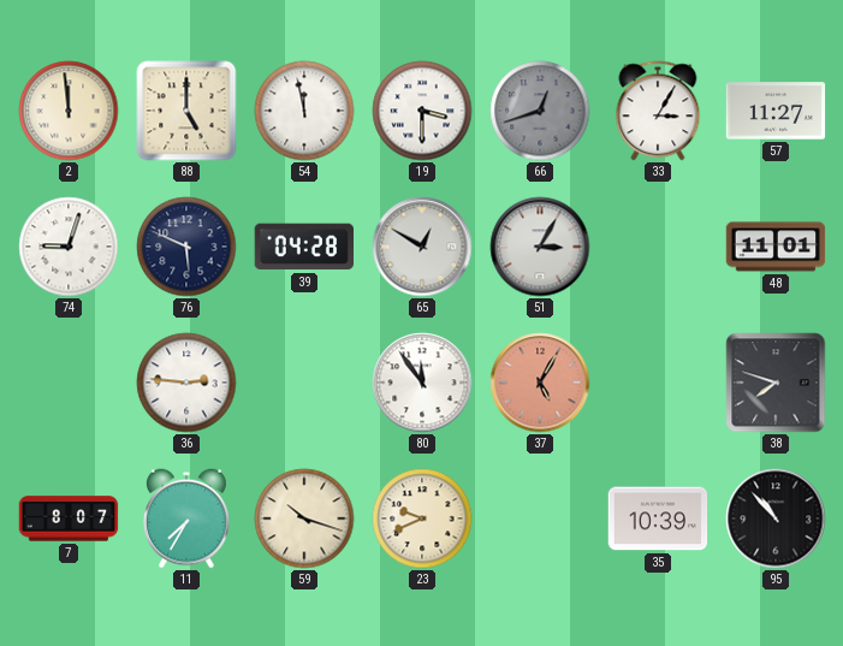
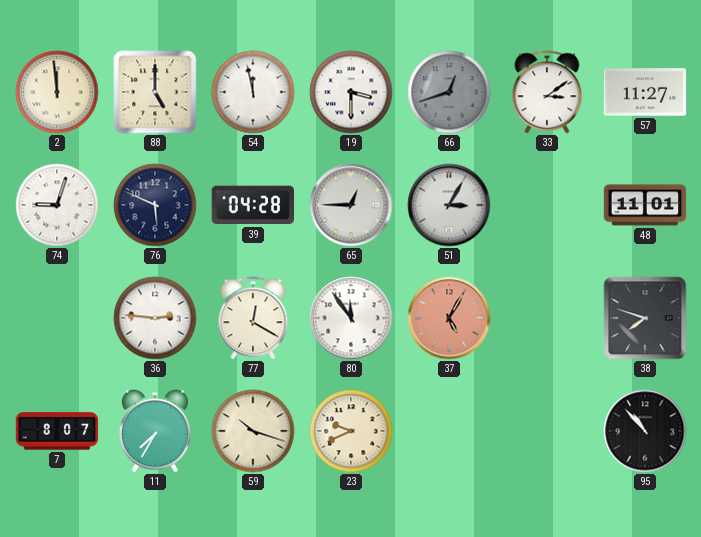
33: 3:05 -> 3:09
65: 12:50 -> 12:45
77: none -> 12:20
35: 10:39 -> none
